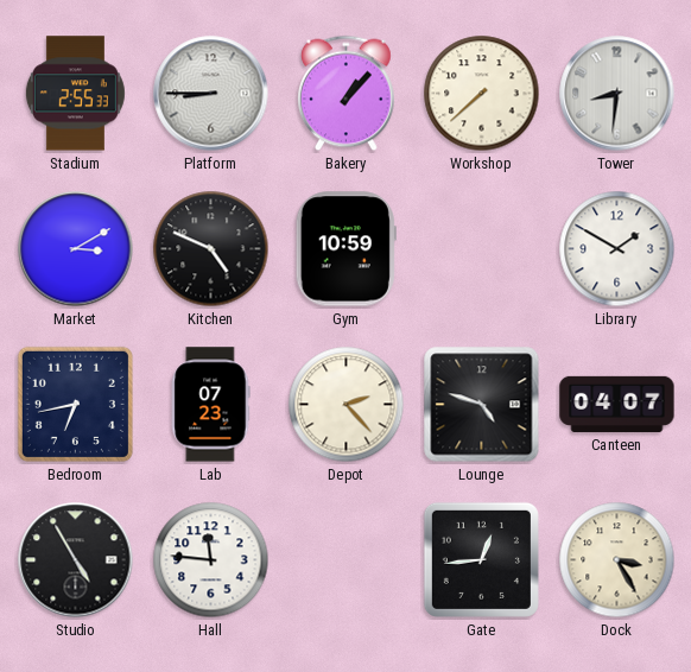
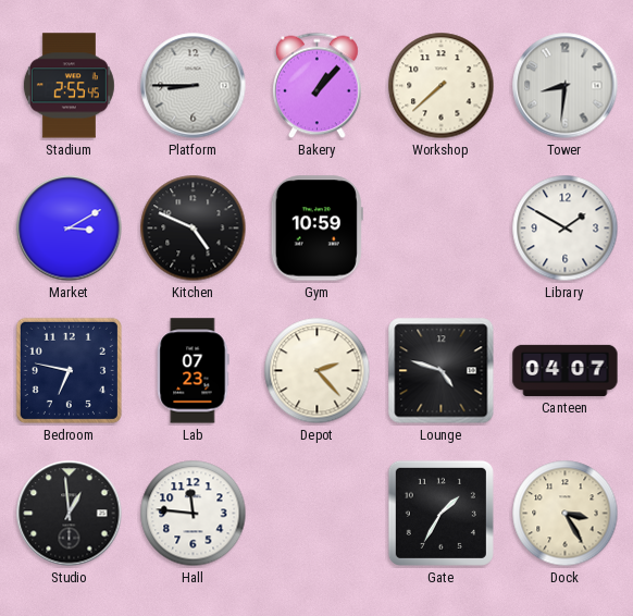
Stadium: 2:55:33 -> 2:55:45
Bedroom: 6:43 -> 6:47
Studio: 4:55 -> 12:59
Gate: 12:44 -> 1:35
